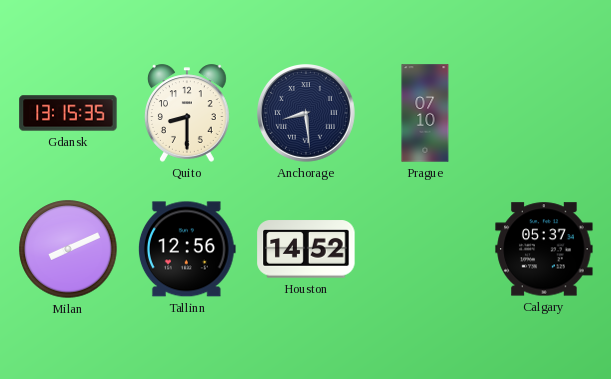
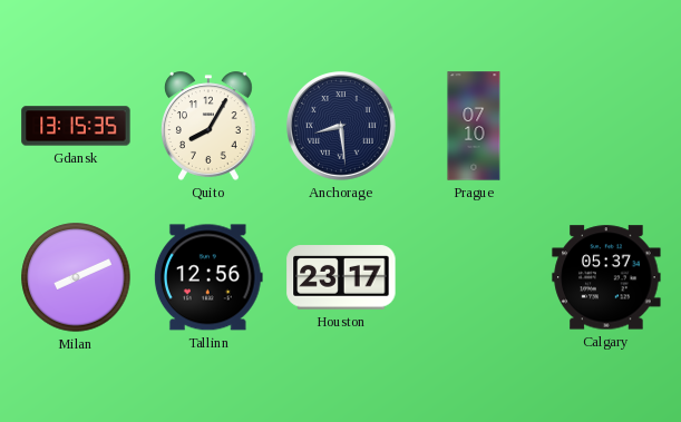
Quito: 8:30 -> 8:05
Houston: 14:52 -> 23:17
